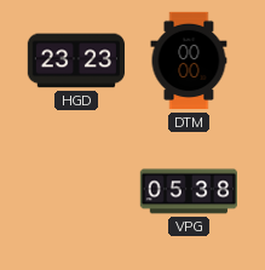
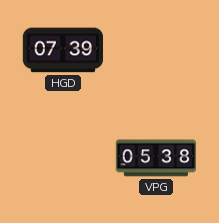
HGD: 23:23 -> 07:39
DTM: 00:00 -> none
